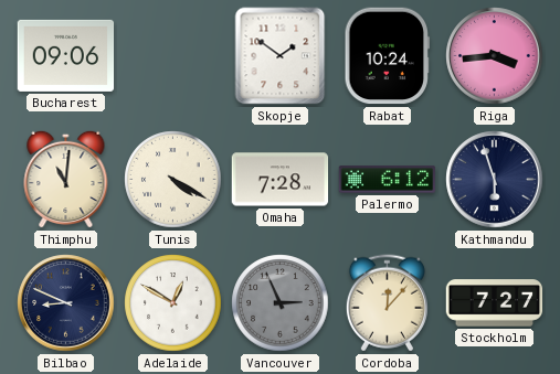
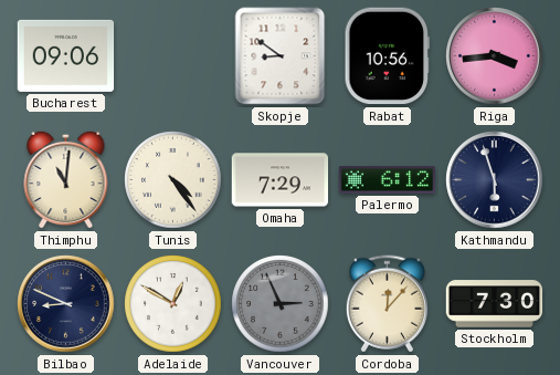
Skopje: 1:51 -> 8:51
Rabat: 10:24 -> 10:56
Tunis: 4:20 -> 4:24
Omaha: 7:28 -> 7:29
Stockholm: 7:27 -> 7:30
